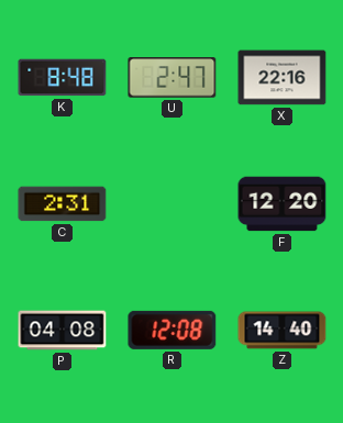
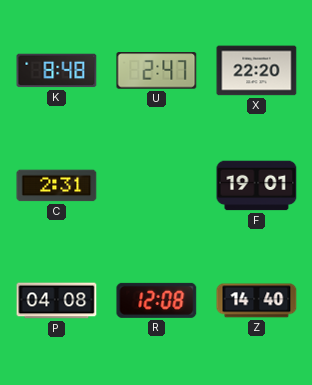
X: 22:16 -> 22:20
F: 12:20 -> 19:01
